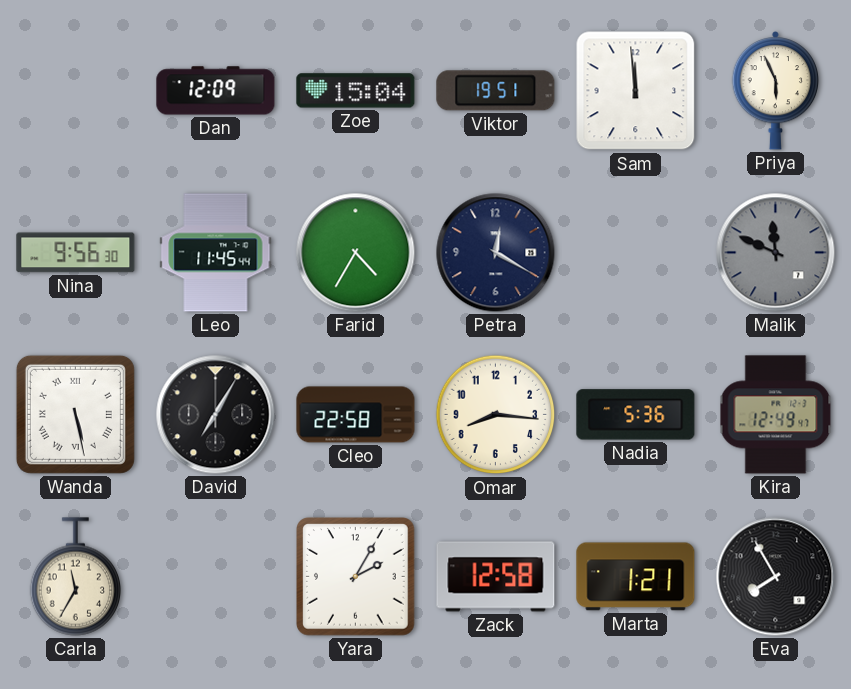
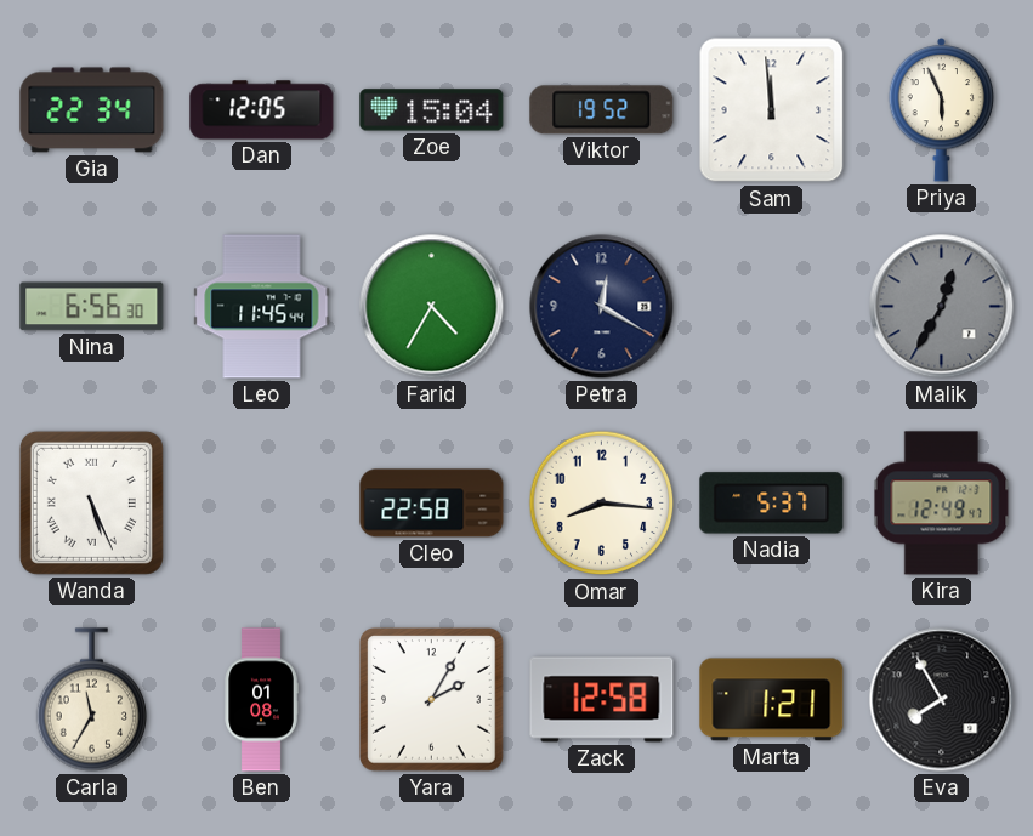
Gia: none -> 22:34
Dan: 12:09 -> 12:05
Viktor: 19:51 -> 19:52
Nina: 9:56 -> 6:56
Malik: 11:49 -> 12:35
Wanda: 5:28 -> 5:26
David: 7:05 -> none
Nadia: 5:36 -> 5:37
Ben: none -> 01:08
